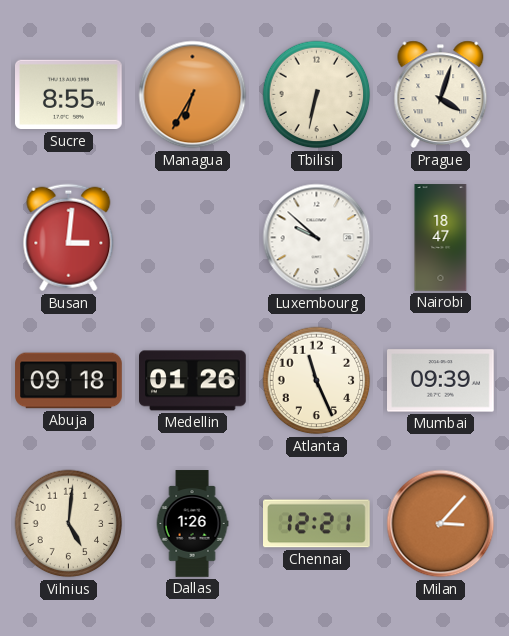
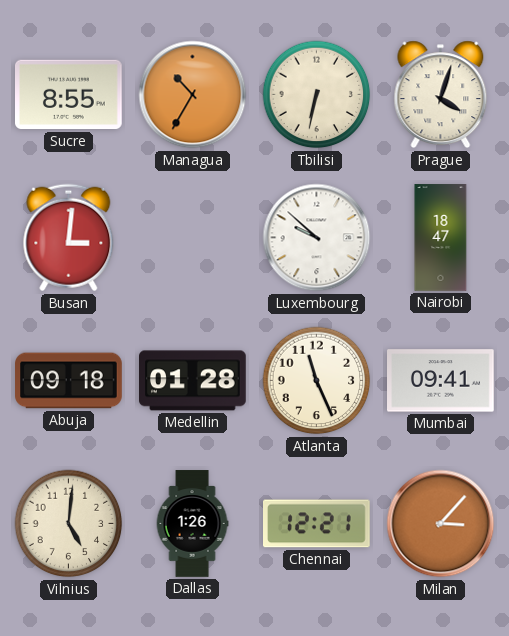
Managua: 6:35 -> 10:35
Medellin: 01:26 -> 01:28
Mumbai: 09:39 -> 09:41
